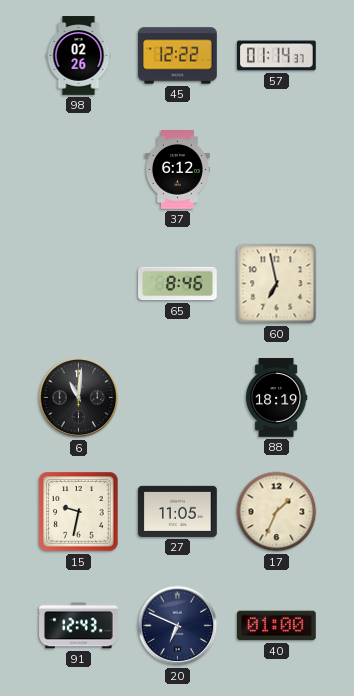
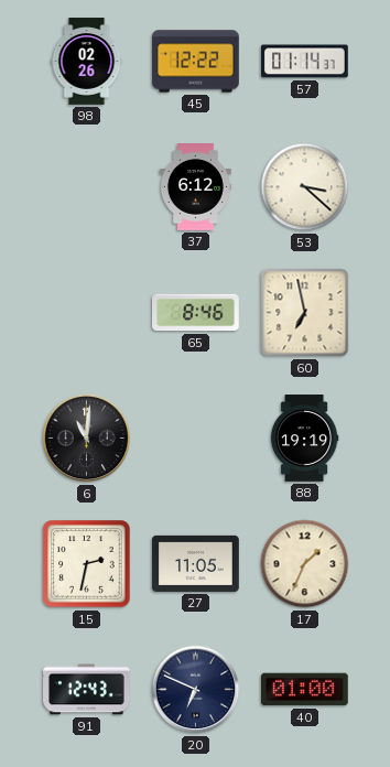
53: none -> 3:22
88: 18:19 -> 19:19
15: 9:32 -> 2:32
